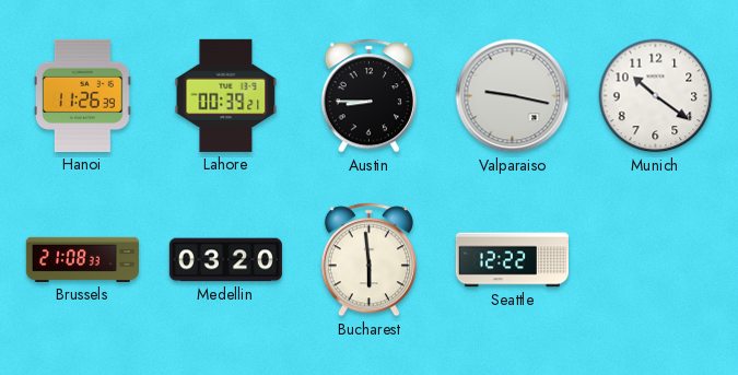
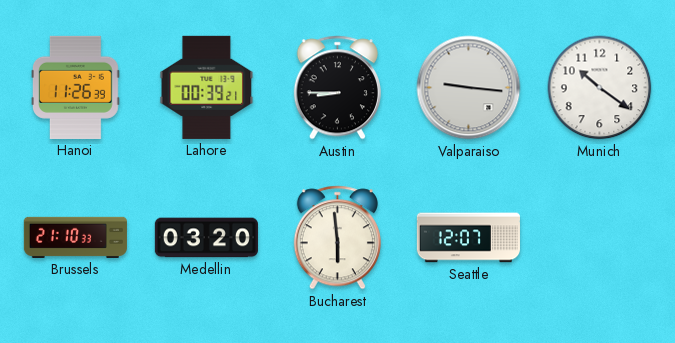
Valparaiso: 9:17 -> 9:16
Brussels: 21:08 -> 21:10
Seattle: 12:22 -> 12:07
